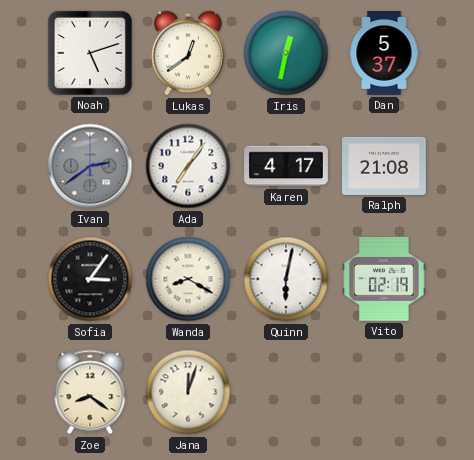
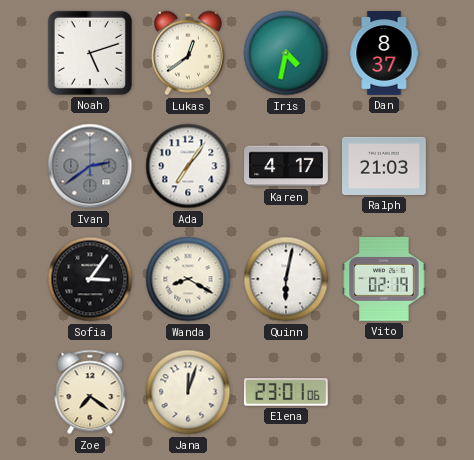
Iris: 12:32 -> 4:32
Dan: 5:37 -> 8:37
Ralph: 21:08 -> 21:03
Zoe: 8:21 -> 7:21
Elena: none -> 23:01
